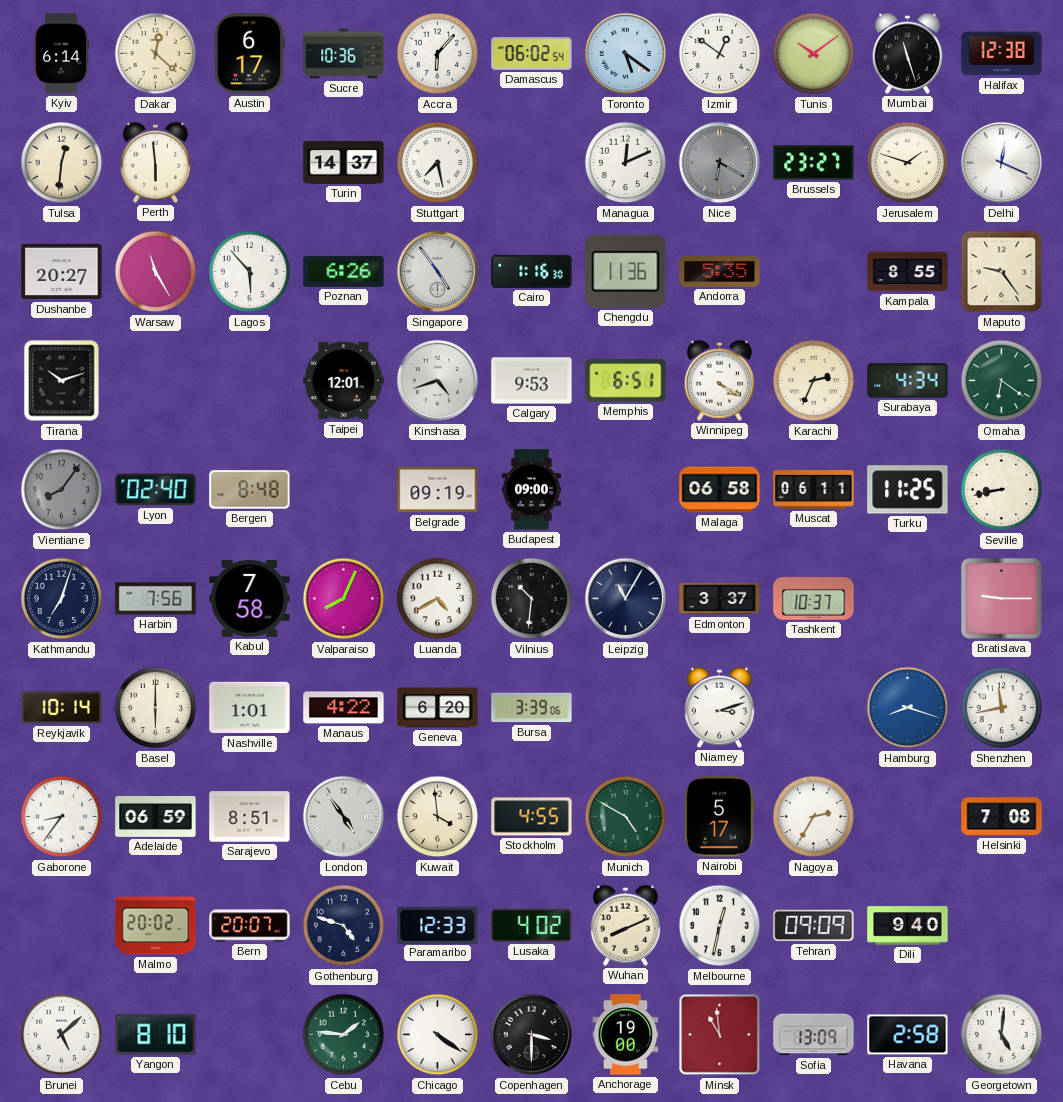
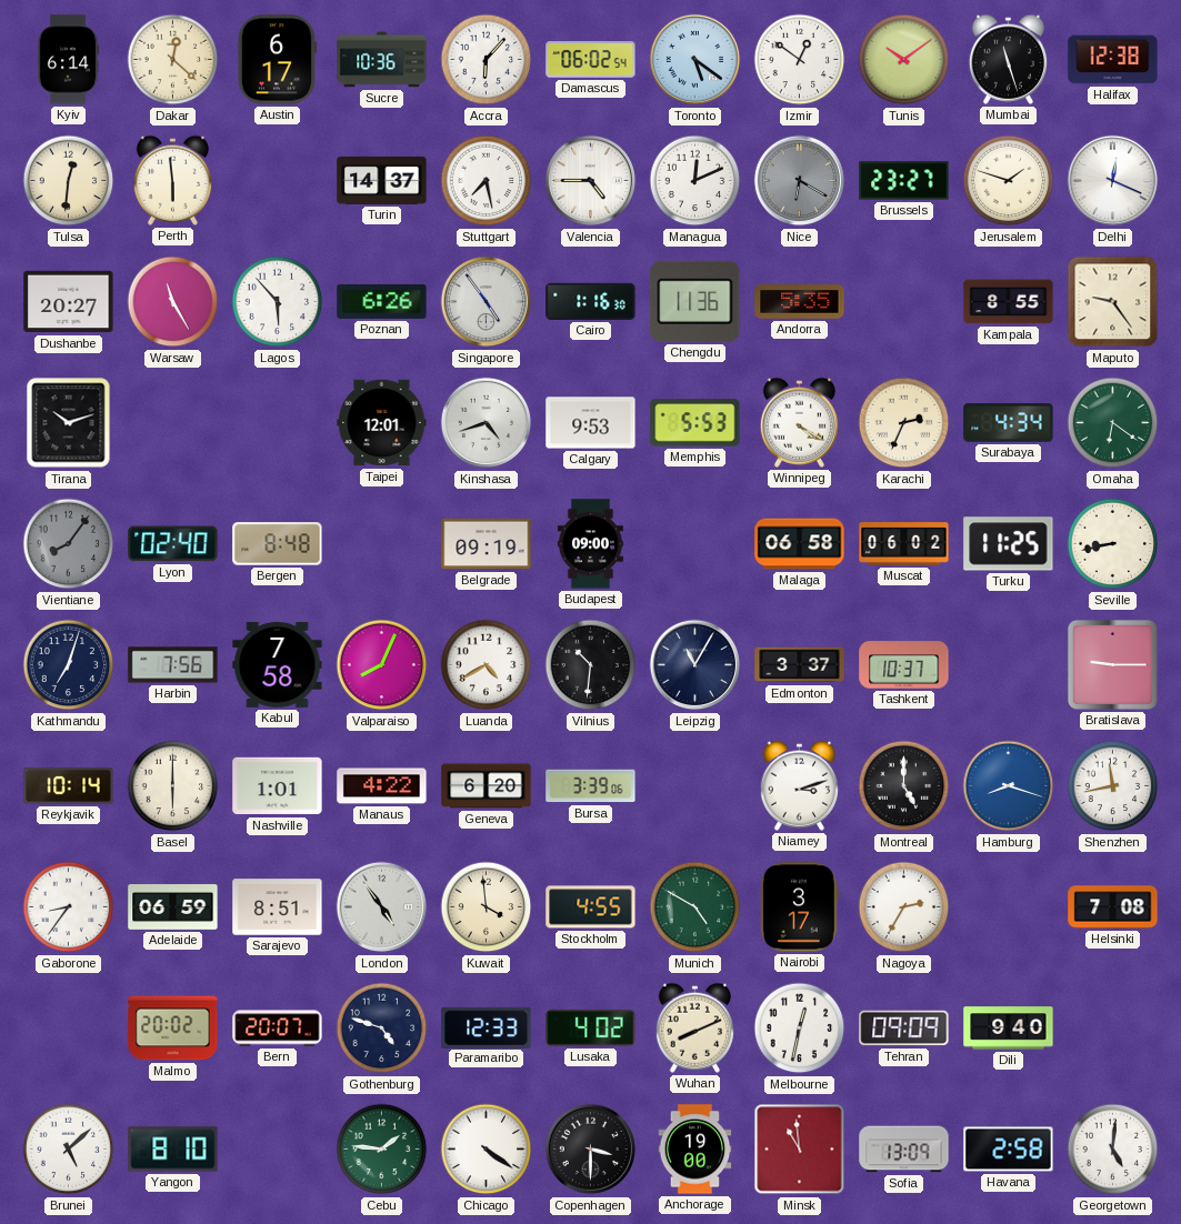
Valencia: none -> 4:45
Memphis: 6:51 -> 5:53
Muscat: 06:11 -> 06:02
Montreal: none -> 5:00
Nairobi: 5:17 -> 3:17
